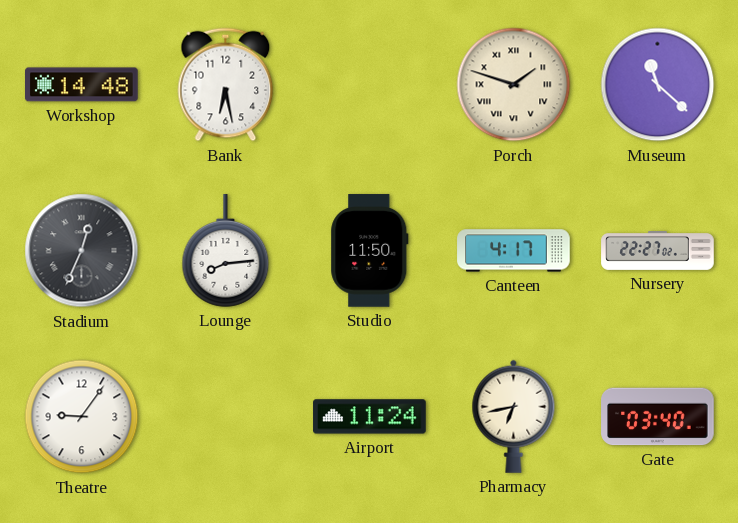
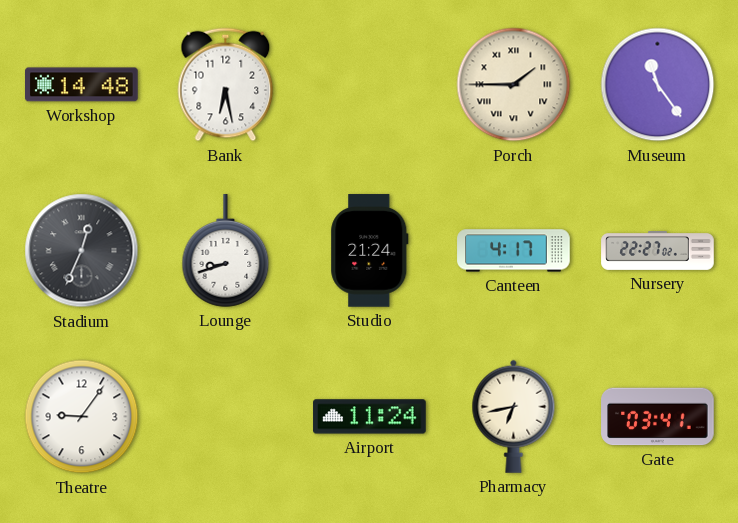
Porch: 1:48 -> 1:45
Museum: 11:22 -> 11:24
Lounge: 8:14 -> 8:42
Studio: 11:50 -> 21:24
Gate: 03:40 -> 03:41
